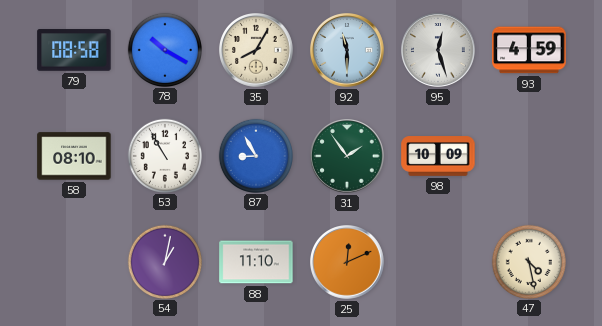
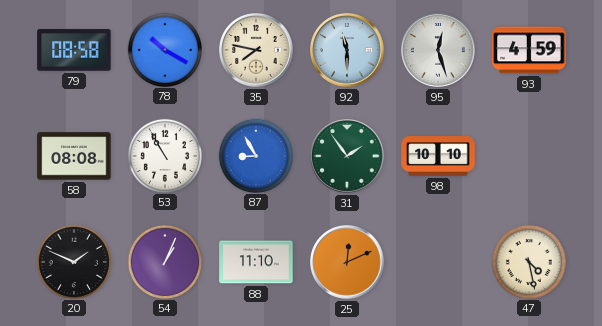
35: 8:05 -> 7:47
58: 08:10 -> 08:08
98: 10:09 -> 10:10
20: none -> 1:49
54: 1:02 -> 1:04
